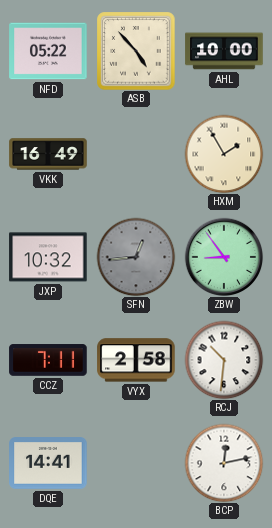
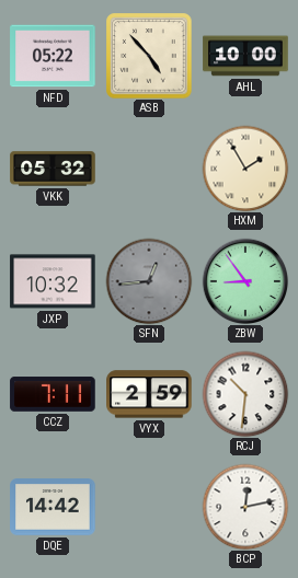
VKK: 16:49 -> 05:32
VYX: 2:58 -> 2:59
DQE: 14:41 -> 14:42
